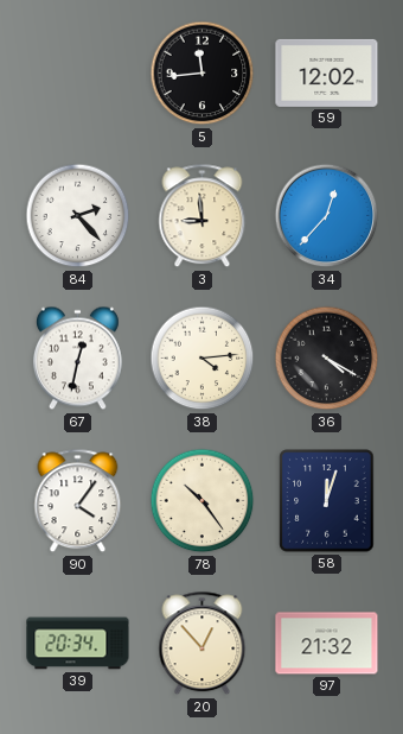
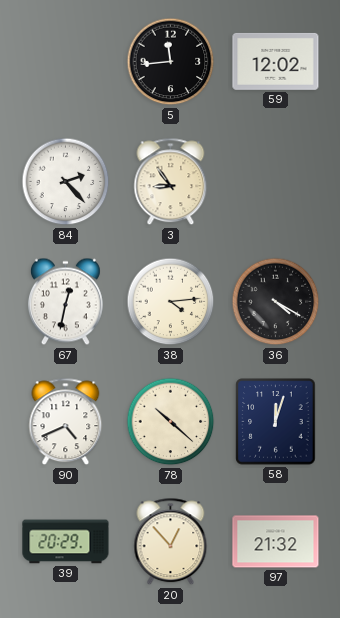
3: 8:59 -> 8:54
34: 12:37 -> none
90: 4:06 -> 4:41
78: 10:24 -> 10:22
39: 20:34 -> 20:29
